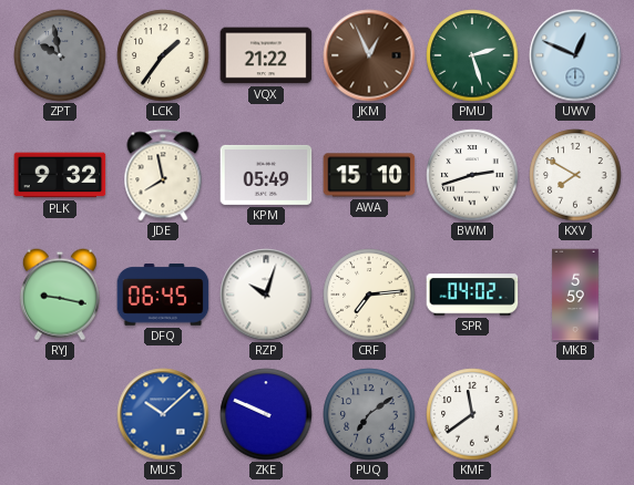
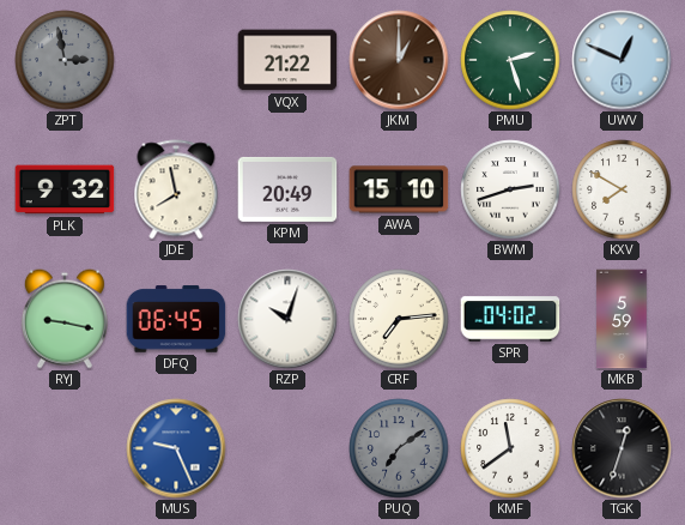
ZPT: 9:58 -> 2:58
LCK: 1:36 -> none
JKM: 12:56 -> 1:00
KPM: 05:49 -> 20:49
MUS: 10:08 -> 9:26
ZKE: 9:49 -> none
TGK: none -> 12:33
